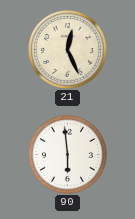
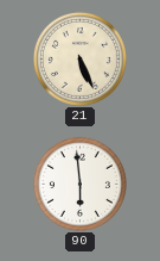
21: 12:26 -> 5:26
